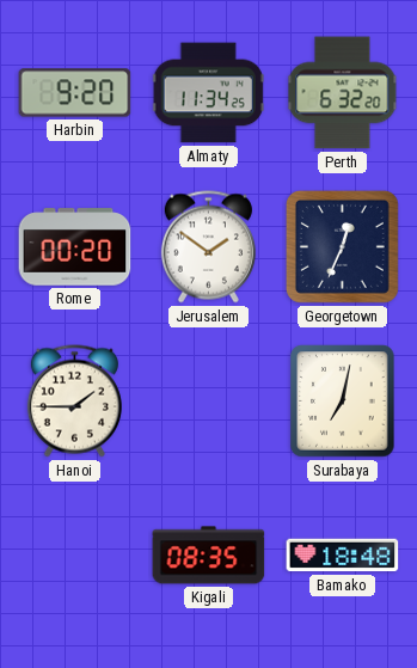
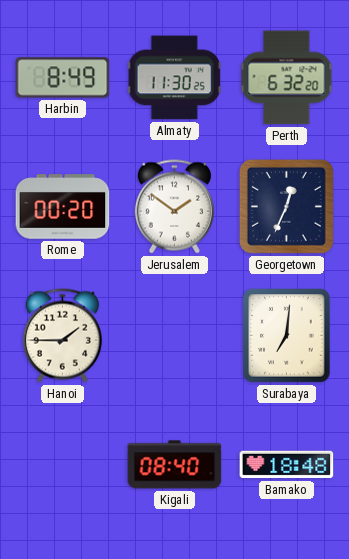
Harbin: 9:20 -> 8:49
Almaty: 11:34 -> 11:30
Surabaya: 7:02 -> 7:01
Kigali: 08:35 -> 08:40
